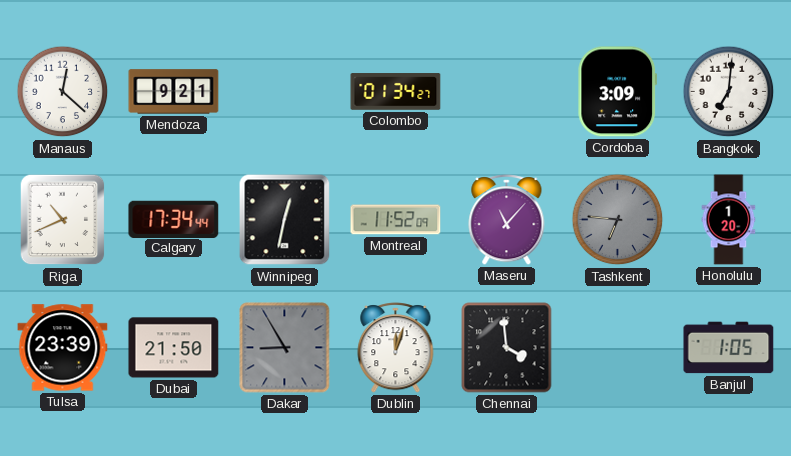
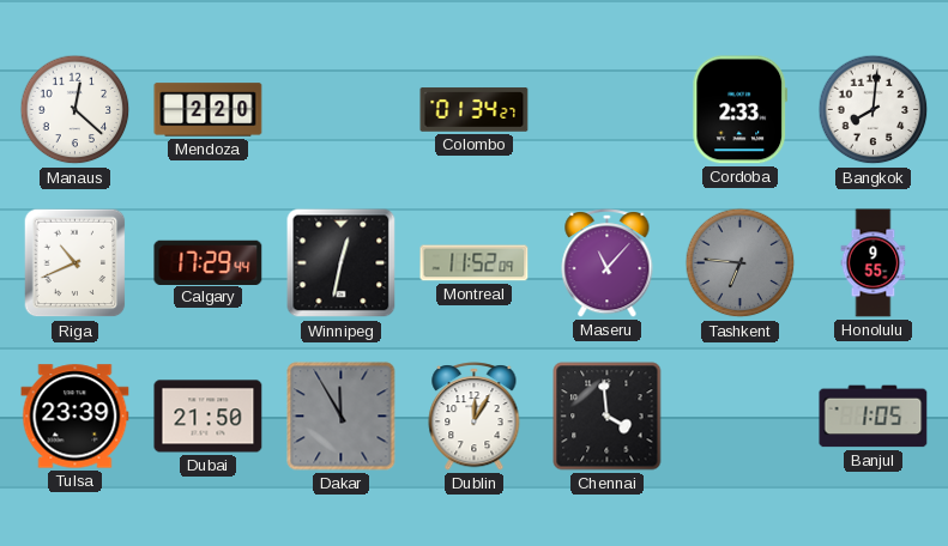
Mendoza: 9:21 -> 2:20
Cordoba: 3:09 -> 2:33
Bangkok: 7:01 -> 8:01
Calgary: 17:34 -> 17:29
Honolulu: 1:20 -> 9:55
Dakar: 8:55 -> 11:55
Dublin: 12:03 -> 12:05
